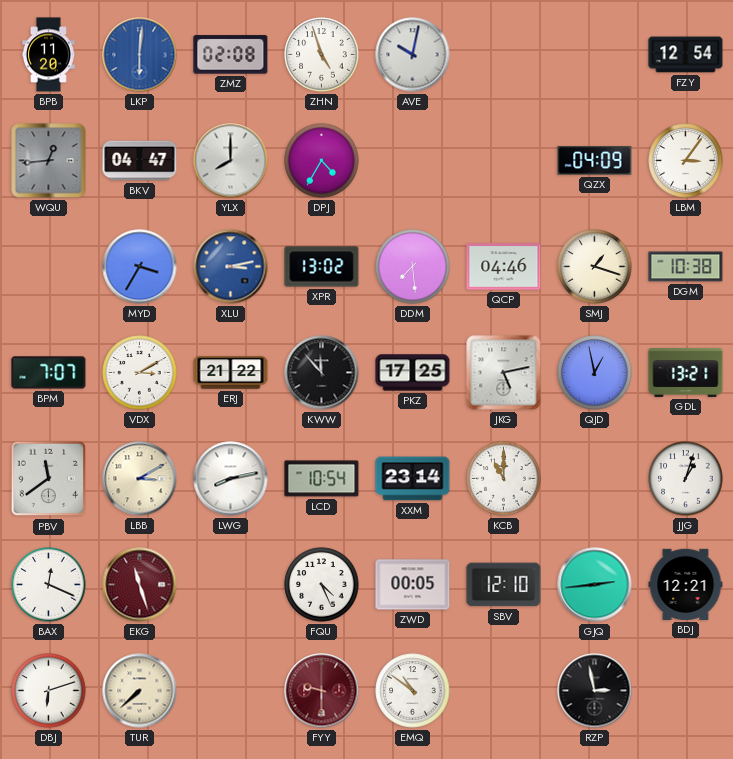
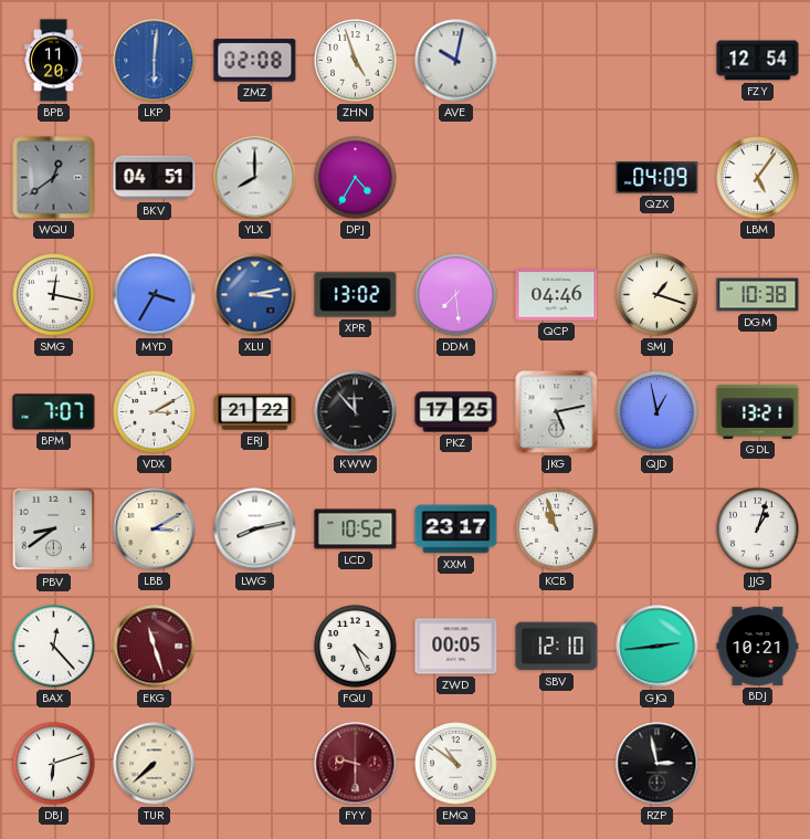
WQU: 12:44 -> 12:39
BKV: 04:47 -> 04:51
LBM: 3:06 -> 5:06
SMG: none -> 12:17
PBV: 11:39 -> 8:39
LCD: 10:54 -> 10:52
XXM: 23:14 -> 23:17
KCB: 11:00 -> 10:57
BAX: 12:19 -> 12:23
BDJ: 12:21 -> 10:21
